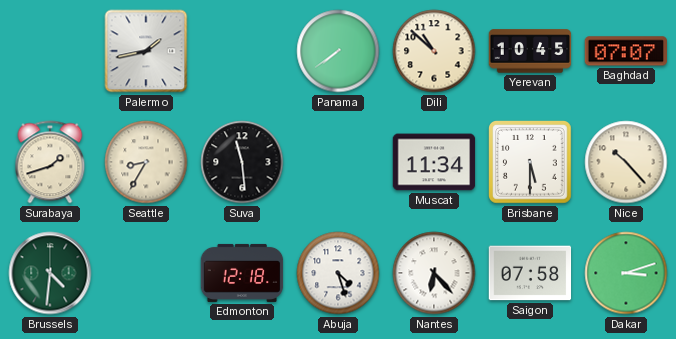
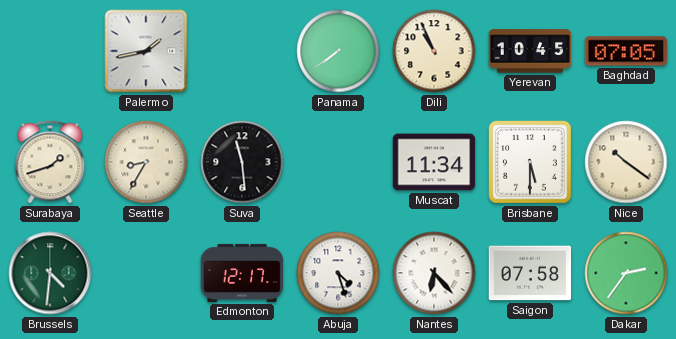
Dili: 10:52 -> 10:56
Baghdad: 07:07 -> 07:05
Nice: 10:23 -> 10:21
Edmonton: 12:18 -> 12:17
Dakar: 3:12 -> 2:36
